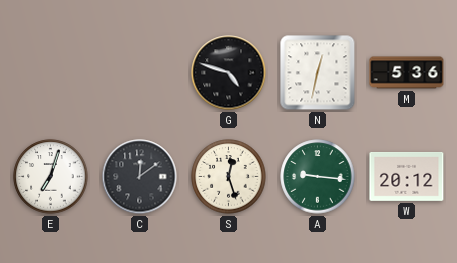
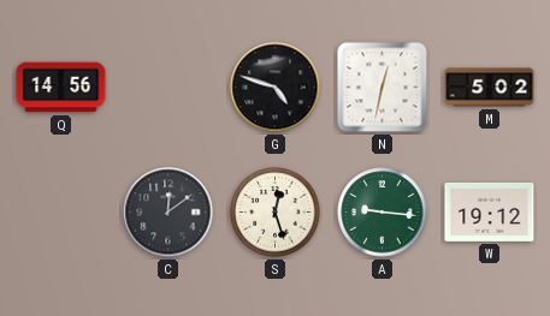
Q: none -> 14:56
M: 5:36 -> 5:02
E: 7:03 -> none
W: 20:12 -> 19:12
